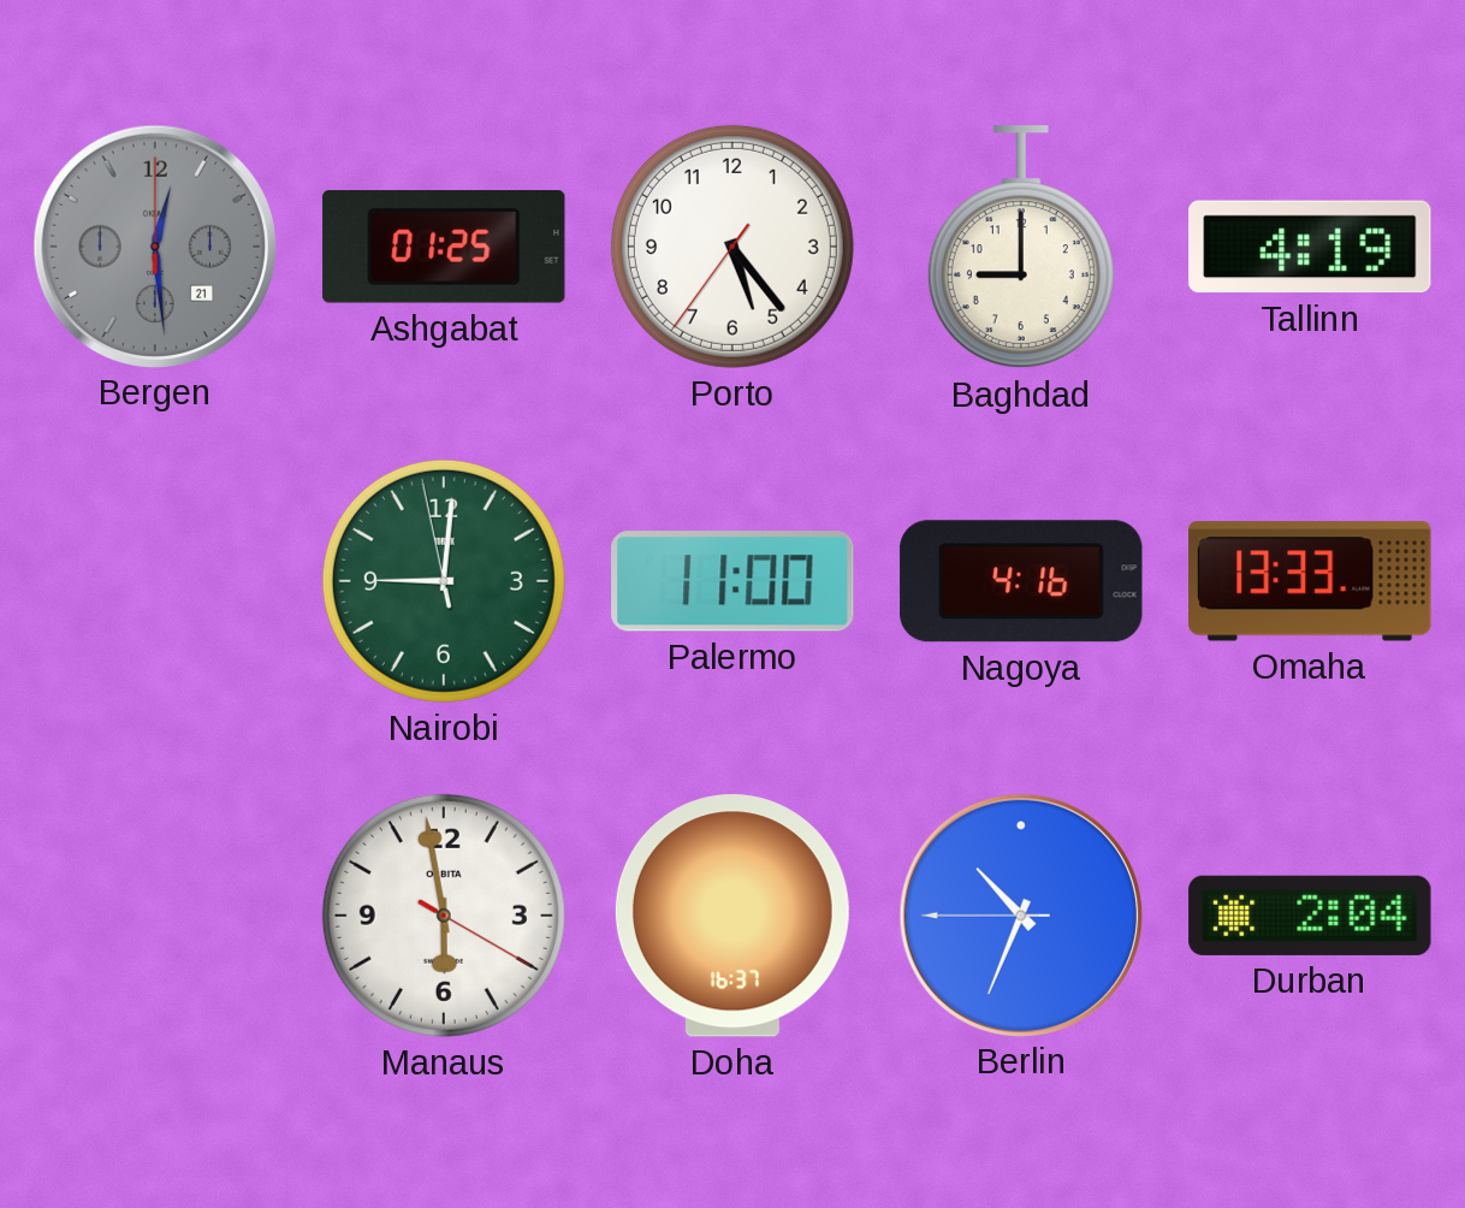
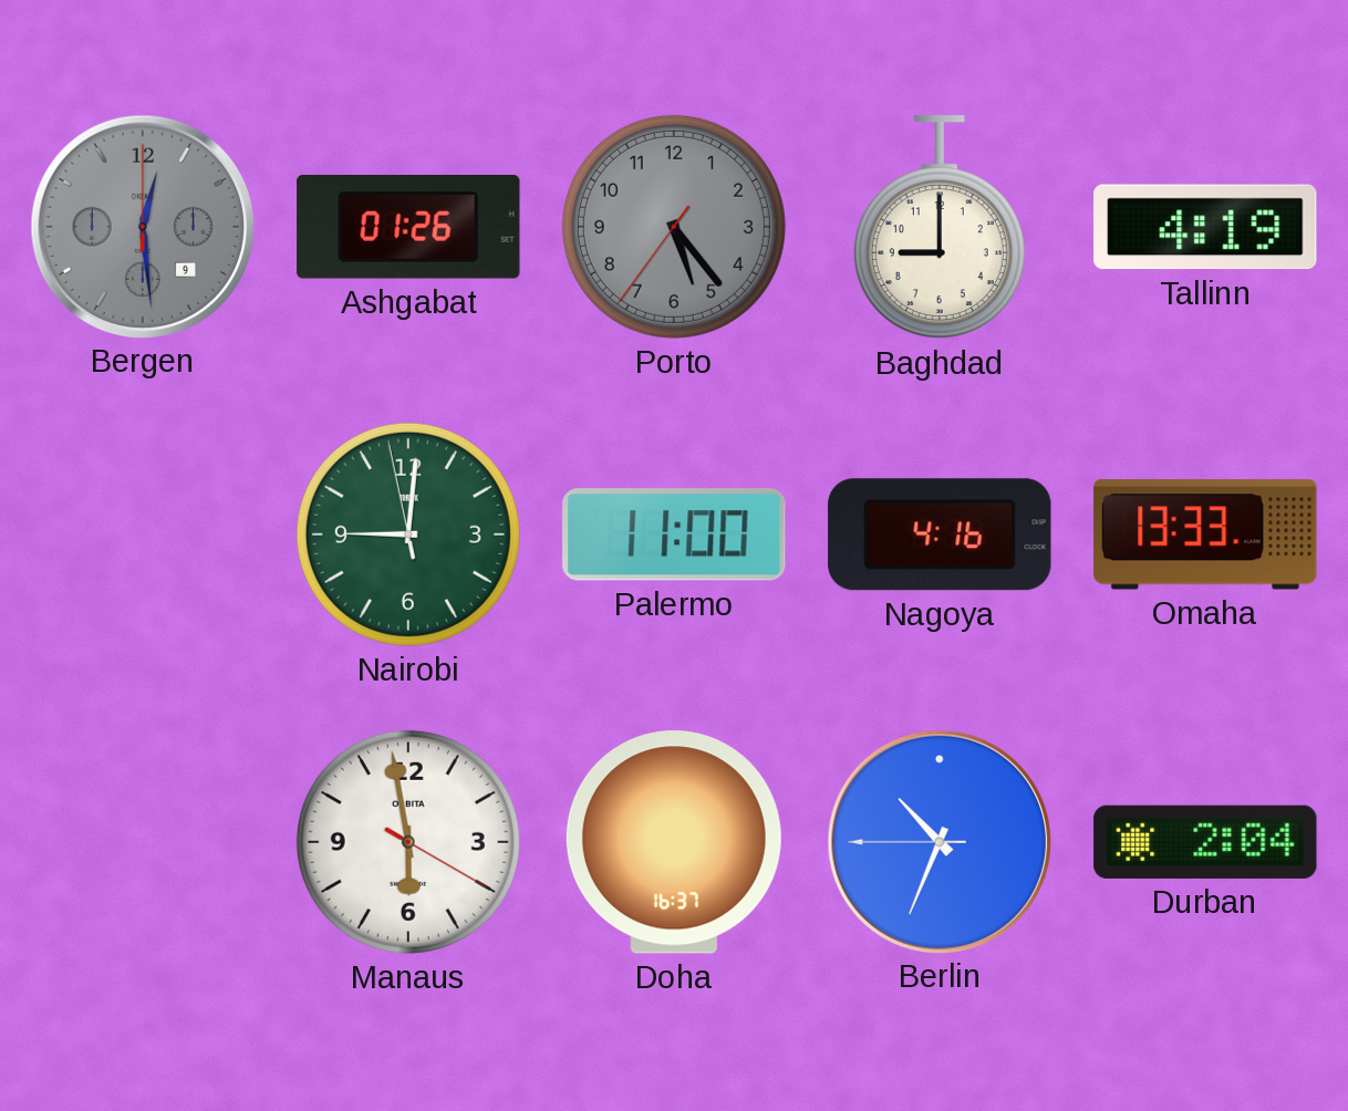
Bergen date: 21 -> 9
Ashgabat: 01:25 -> 01:26
Porto dial: white -> grey
